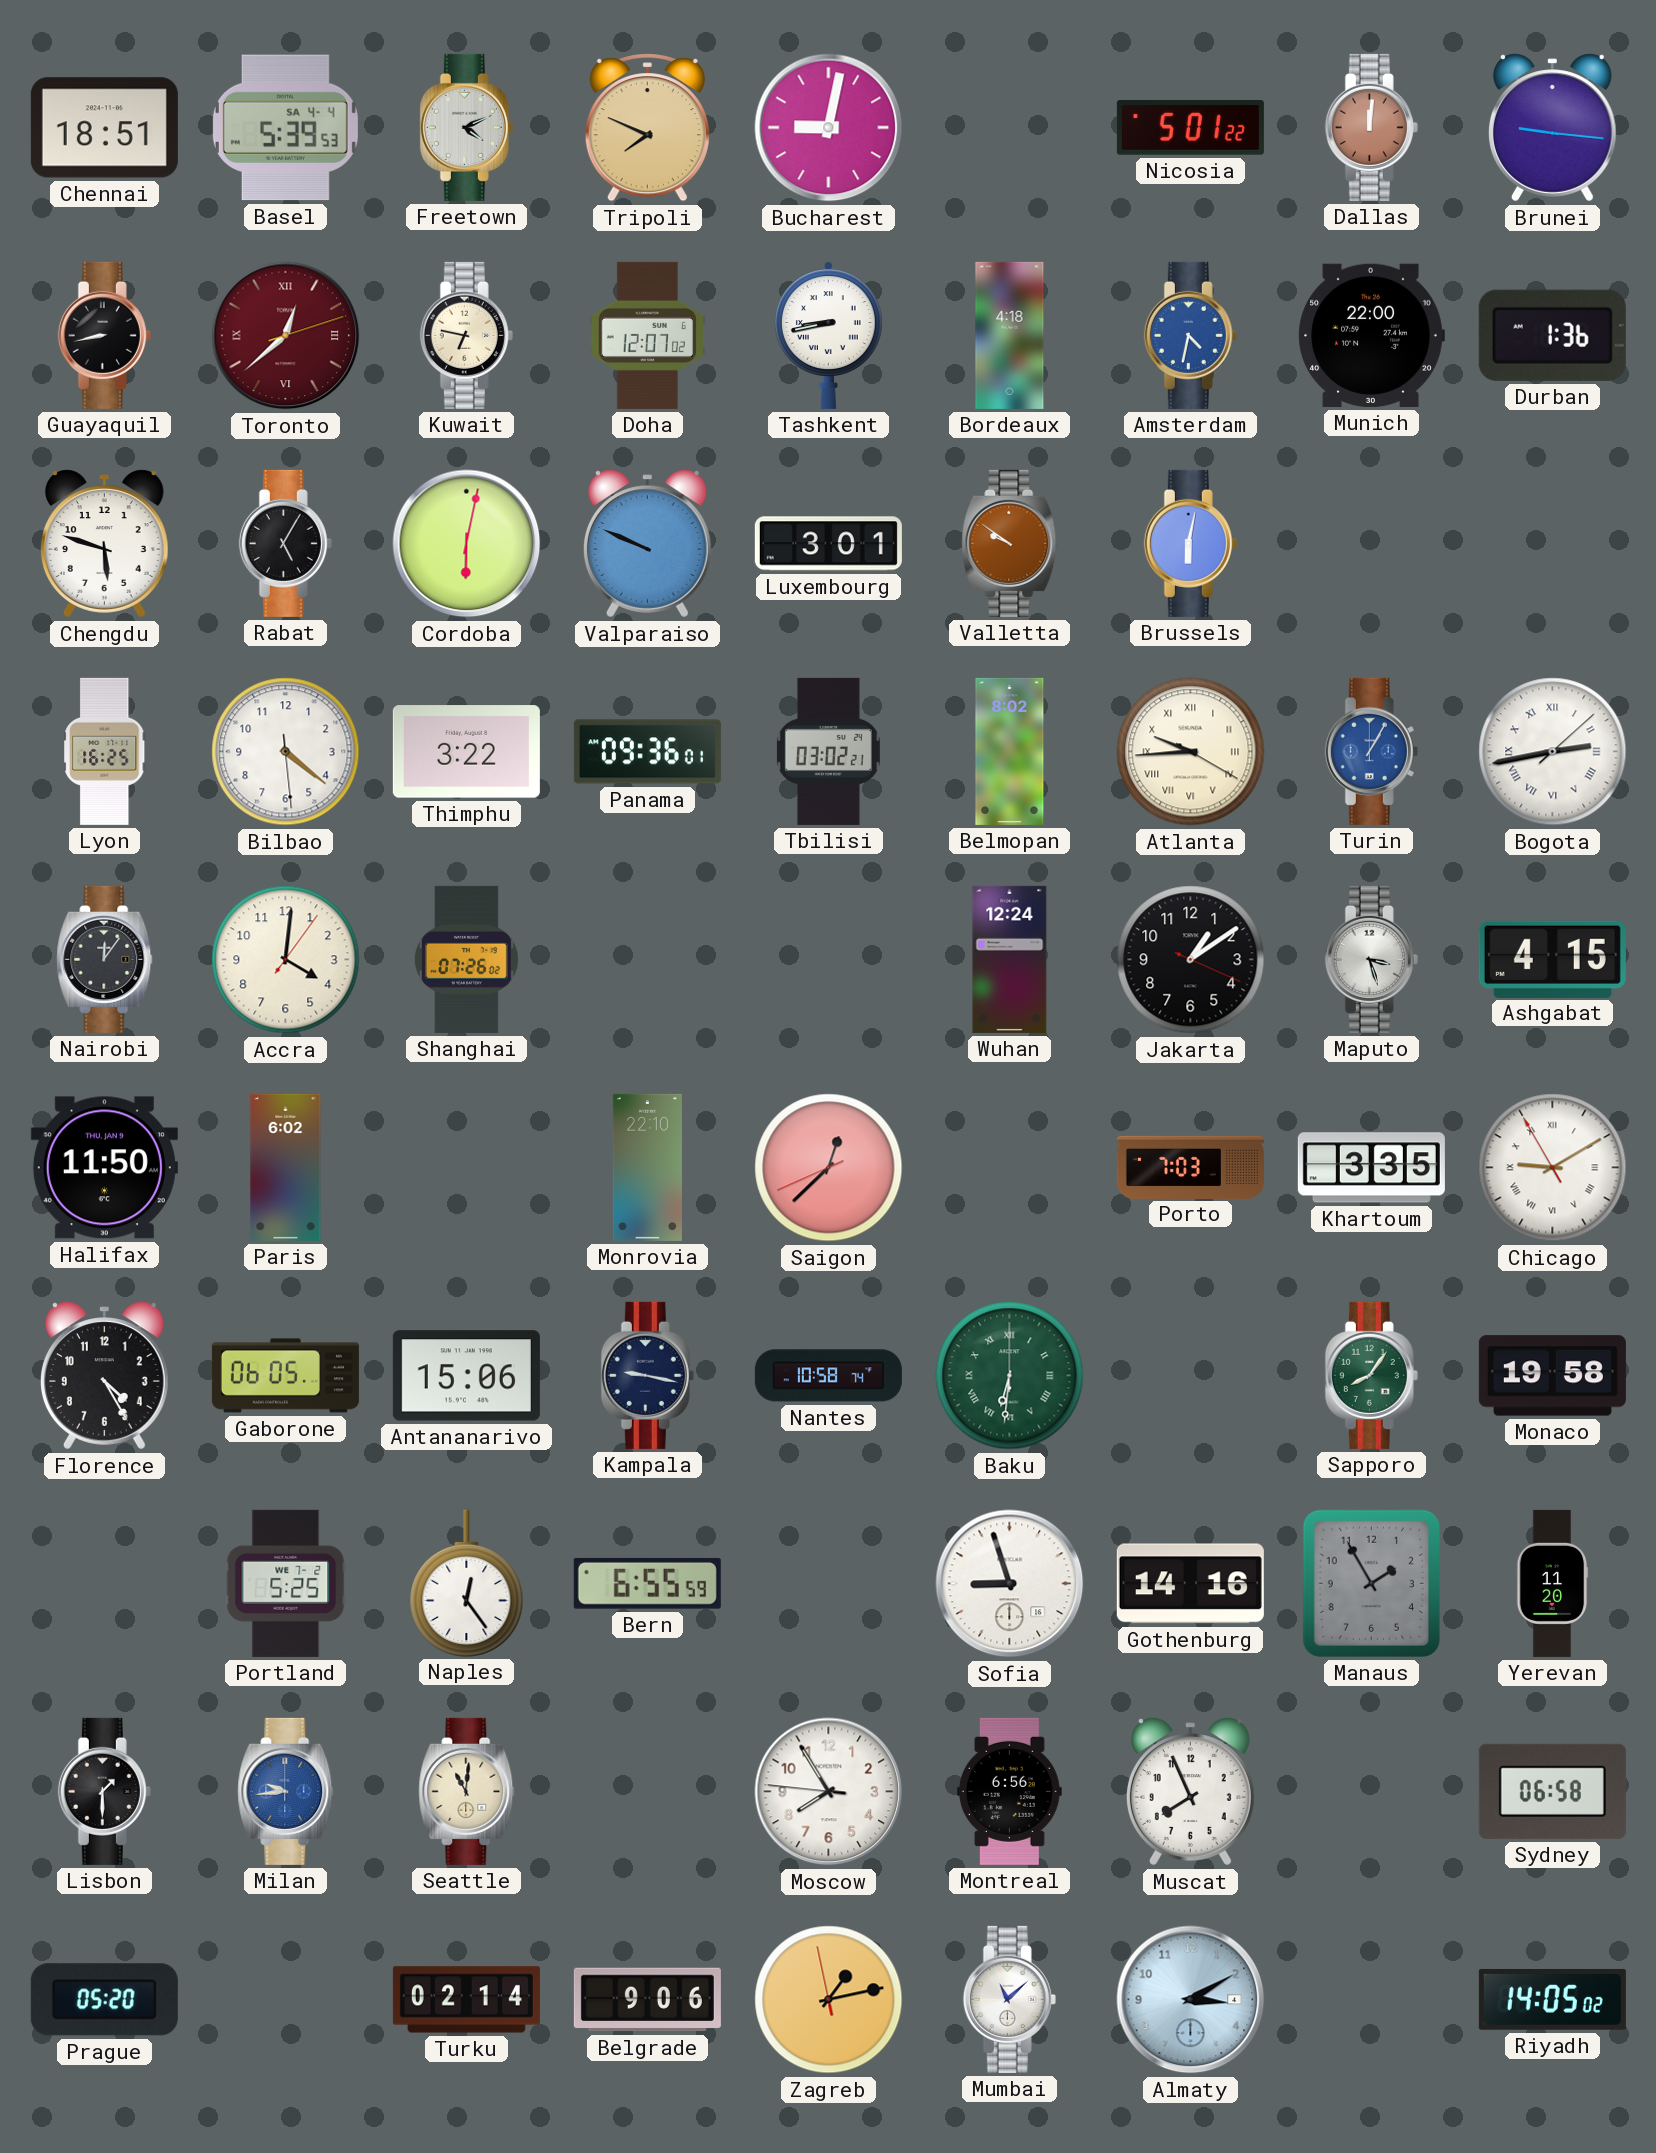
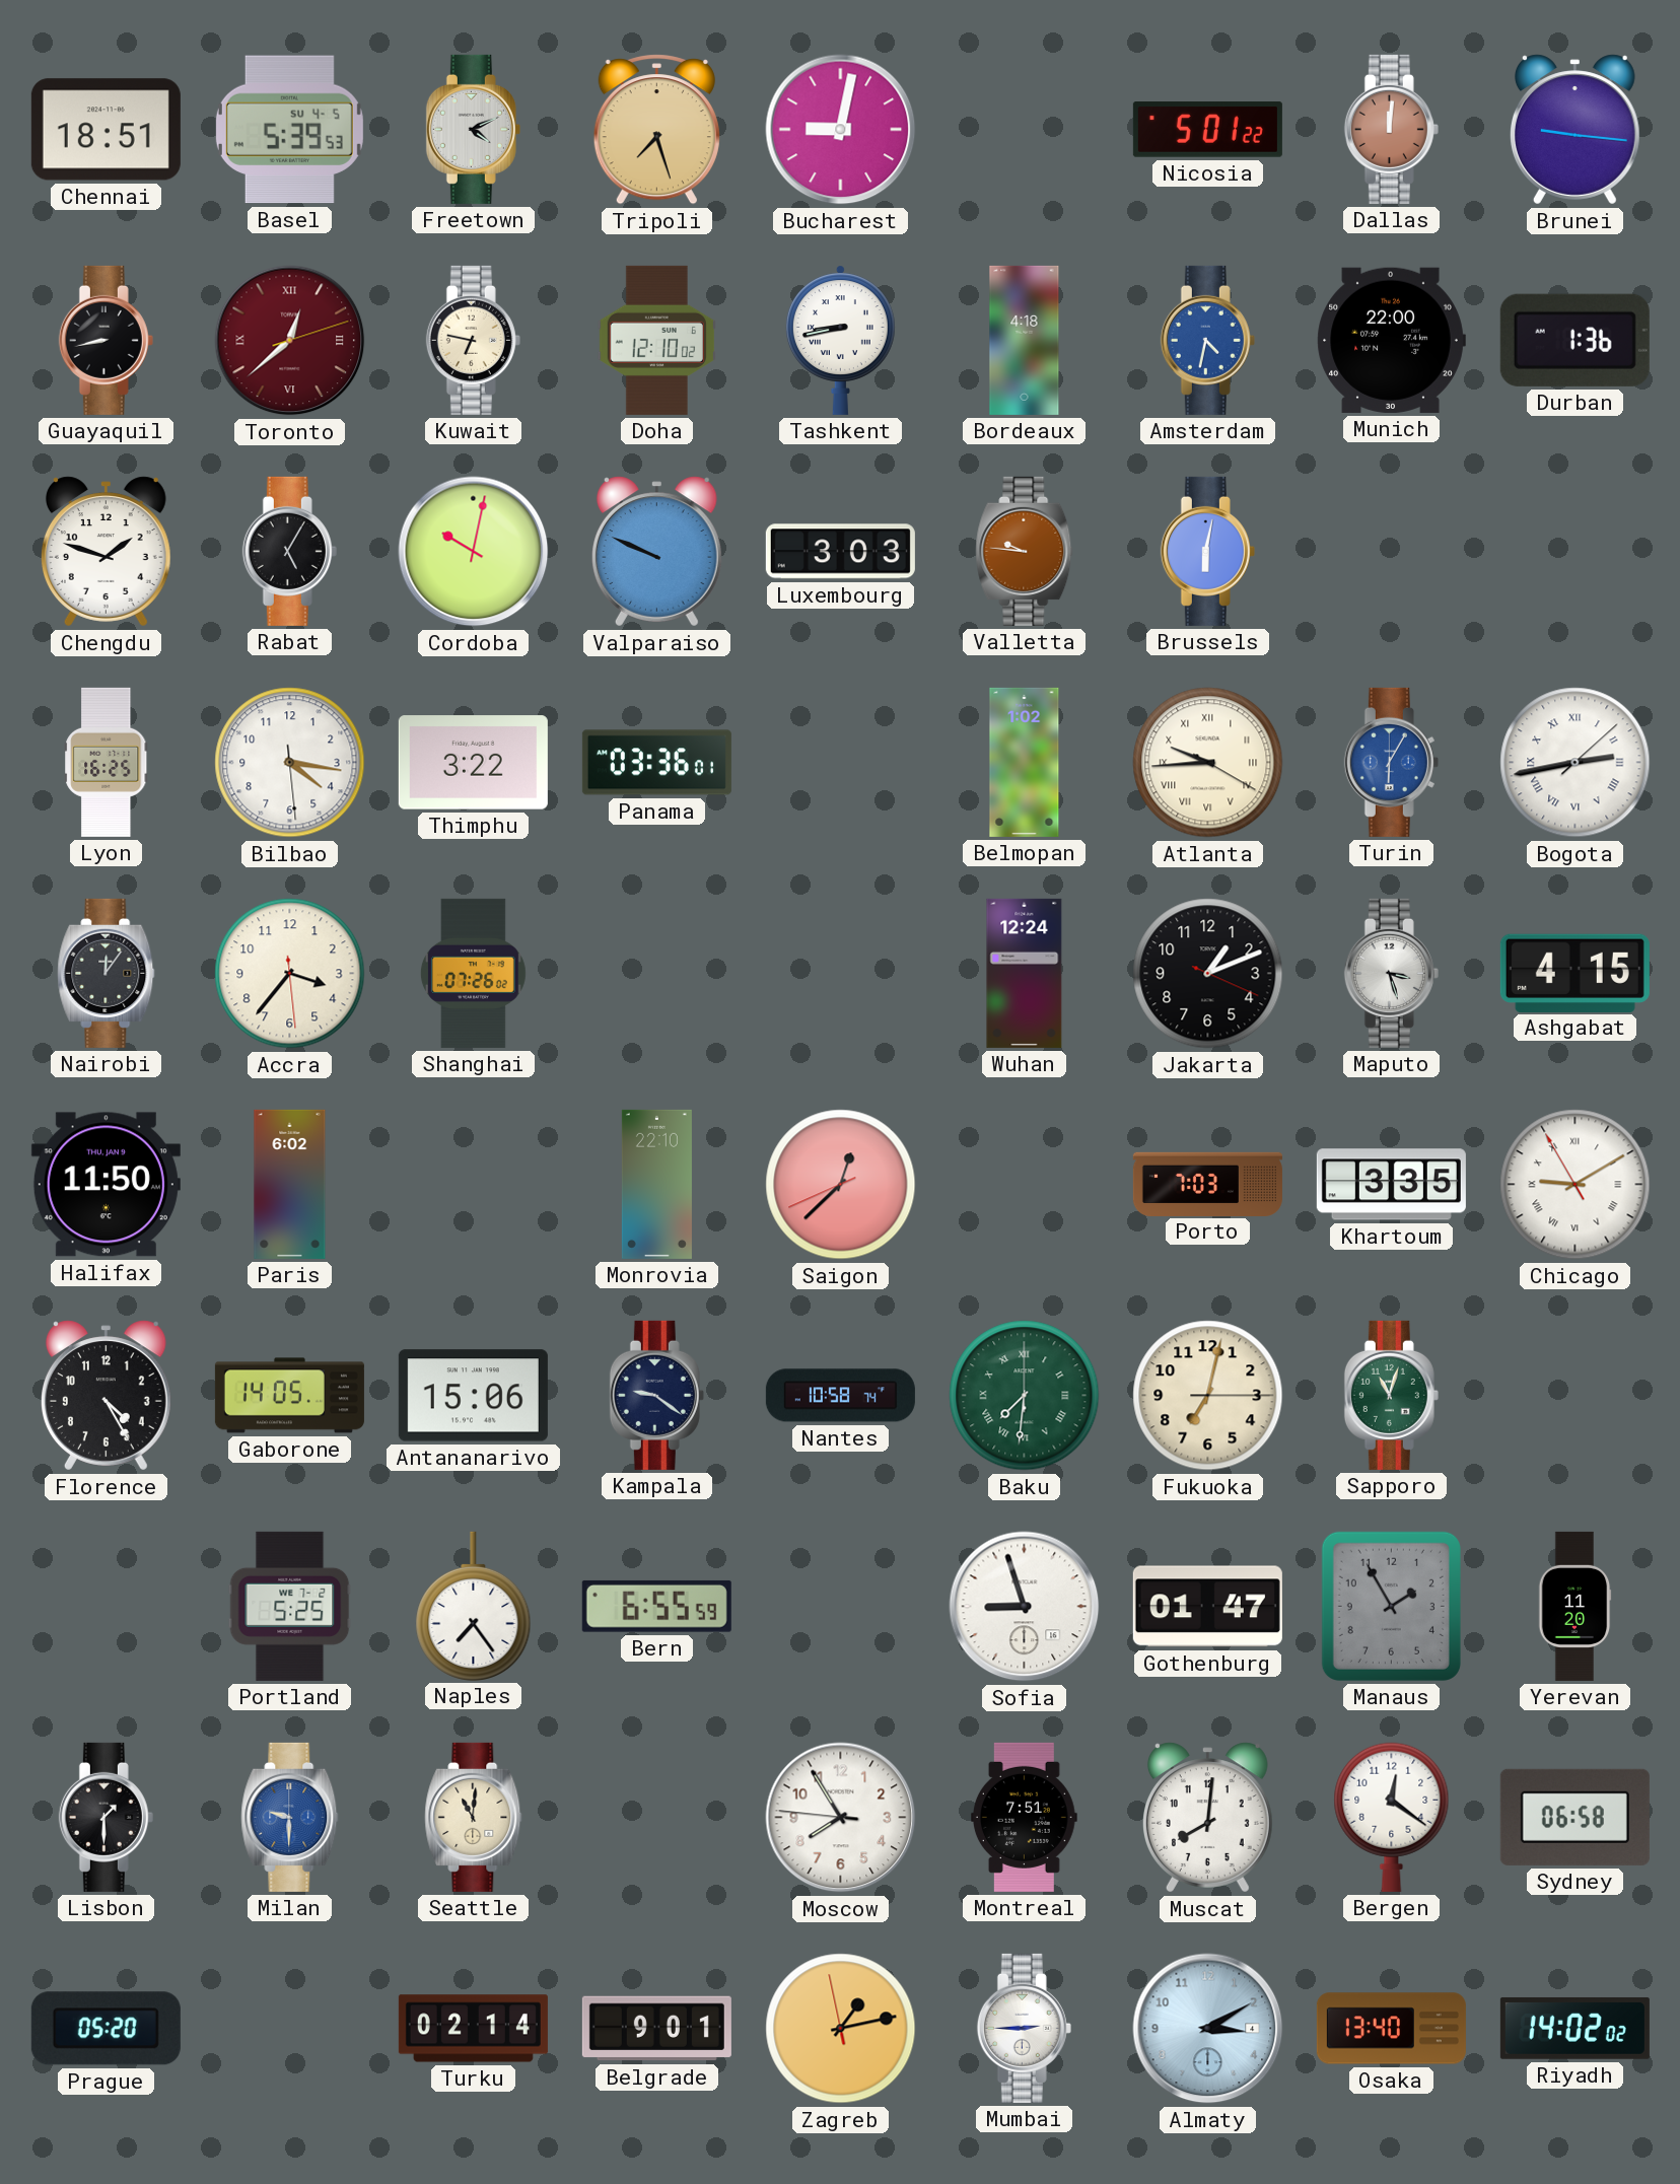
Basel date: SA 4-4 -> SU 4-5
Tripoli: 7:49 -> 7:27
Doha: 12:07 -> 12:10
Chengdu: 5:48 -> 1:48
Cordoba: 6:02 -> 10:02
Luxembourg: 3:01 -> 3:03
Valletta: 9:51 -> 9:46
Bilbao: 4:21 -> 4:16
Panama: 09:36 -> 03:36
Tbilisi: 03:02 -> none
Belmopan: 8:02 -> 1:02
Turin: 1:05 -> 6:05
Accra: 4:01 -> 3:36
Jakarta: 1:09 -> 1:11
Gaborone: 06:05 -> 14:05
Kampala: 9:17 -> 9:21
Baku: 6:31 -> 7:31
Fukuoka: none -> 7:02
Sapporo: 8:06 -> 11:03
Monaco: 19:58 -> none
Naples: 12:24 -> 7:24
Gothenburg: 14:16 -> 01:47
Milan: 9:44 -> 9:30
Montreal: 6:56 -> 7:51
Muscat: 7:56 -> 8:01
Bergen: none -> 12:21
Belgrade: 9:06 -> 9:01
Mumbai: 11:08 -> 2:45
Osaka: none -> 13:40
Riyadh: 14:05 -> 14:02
